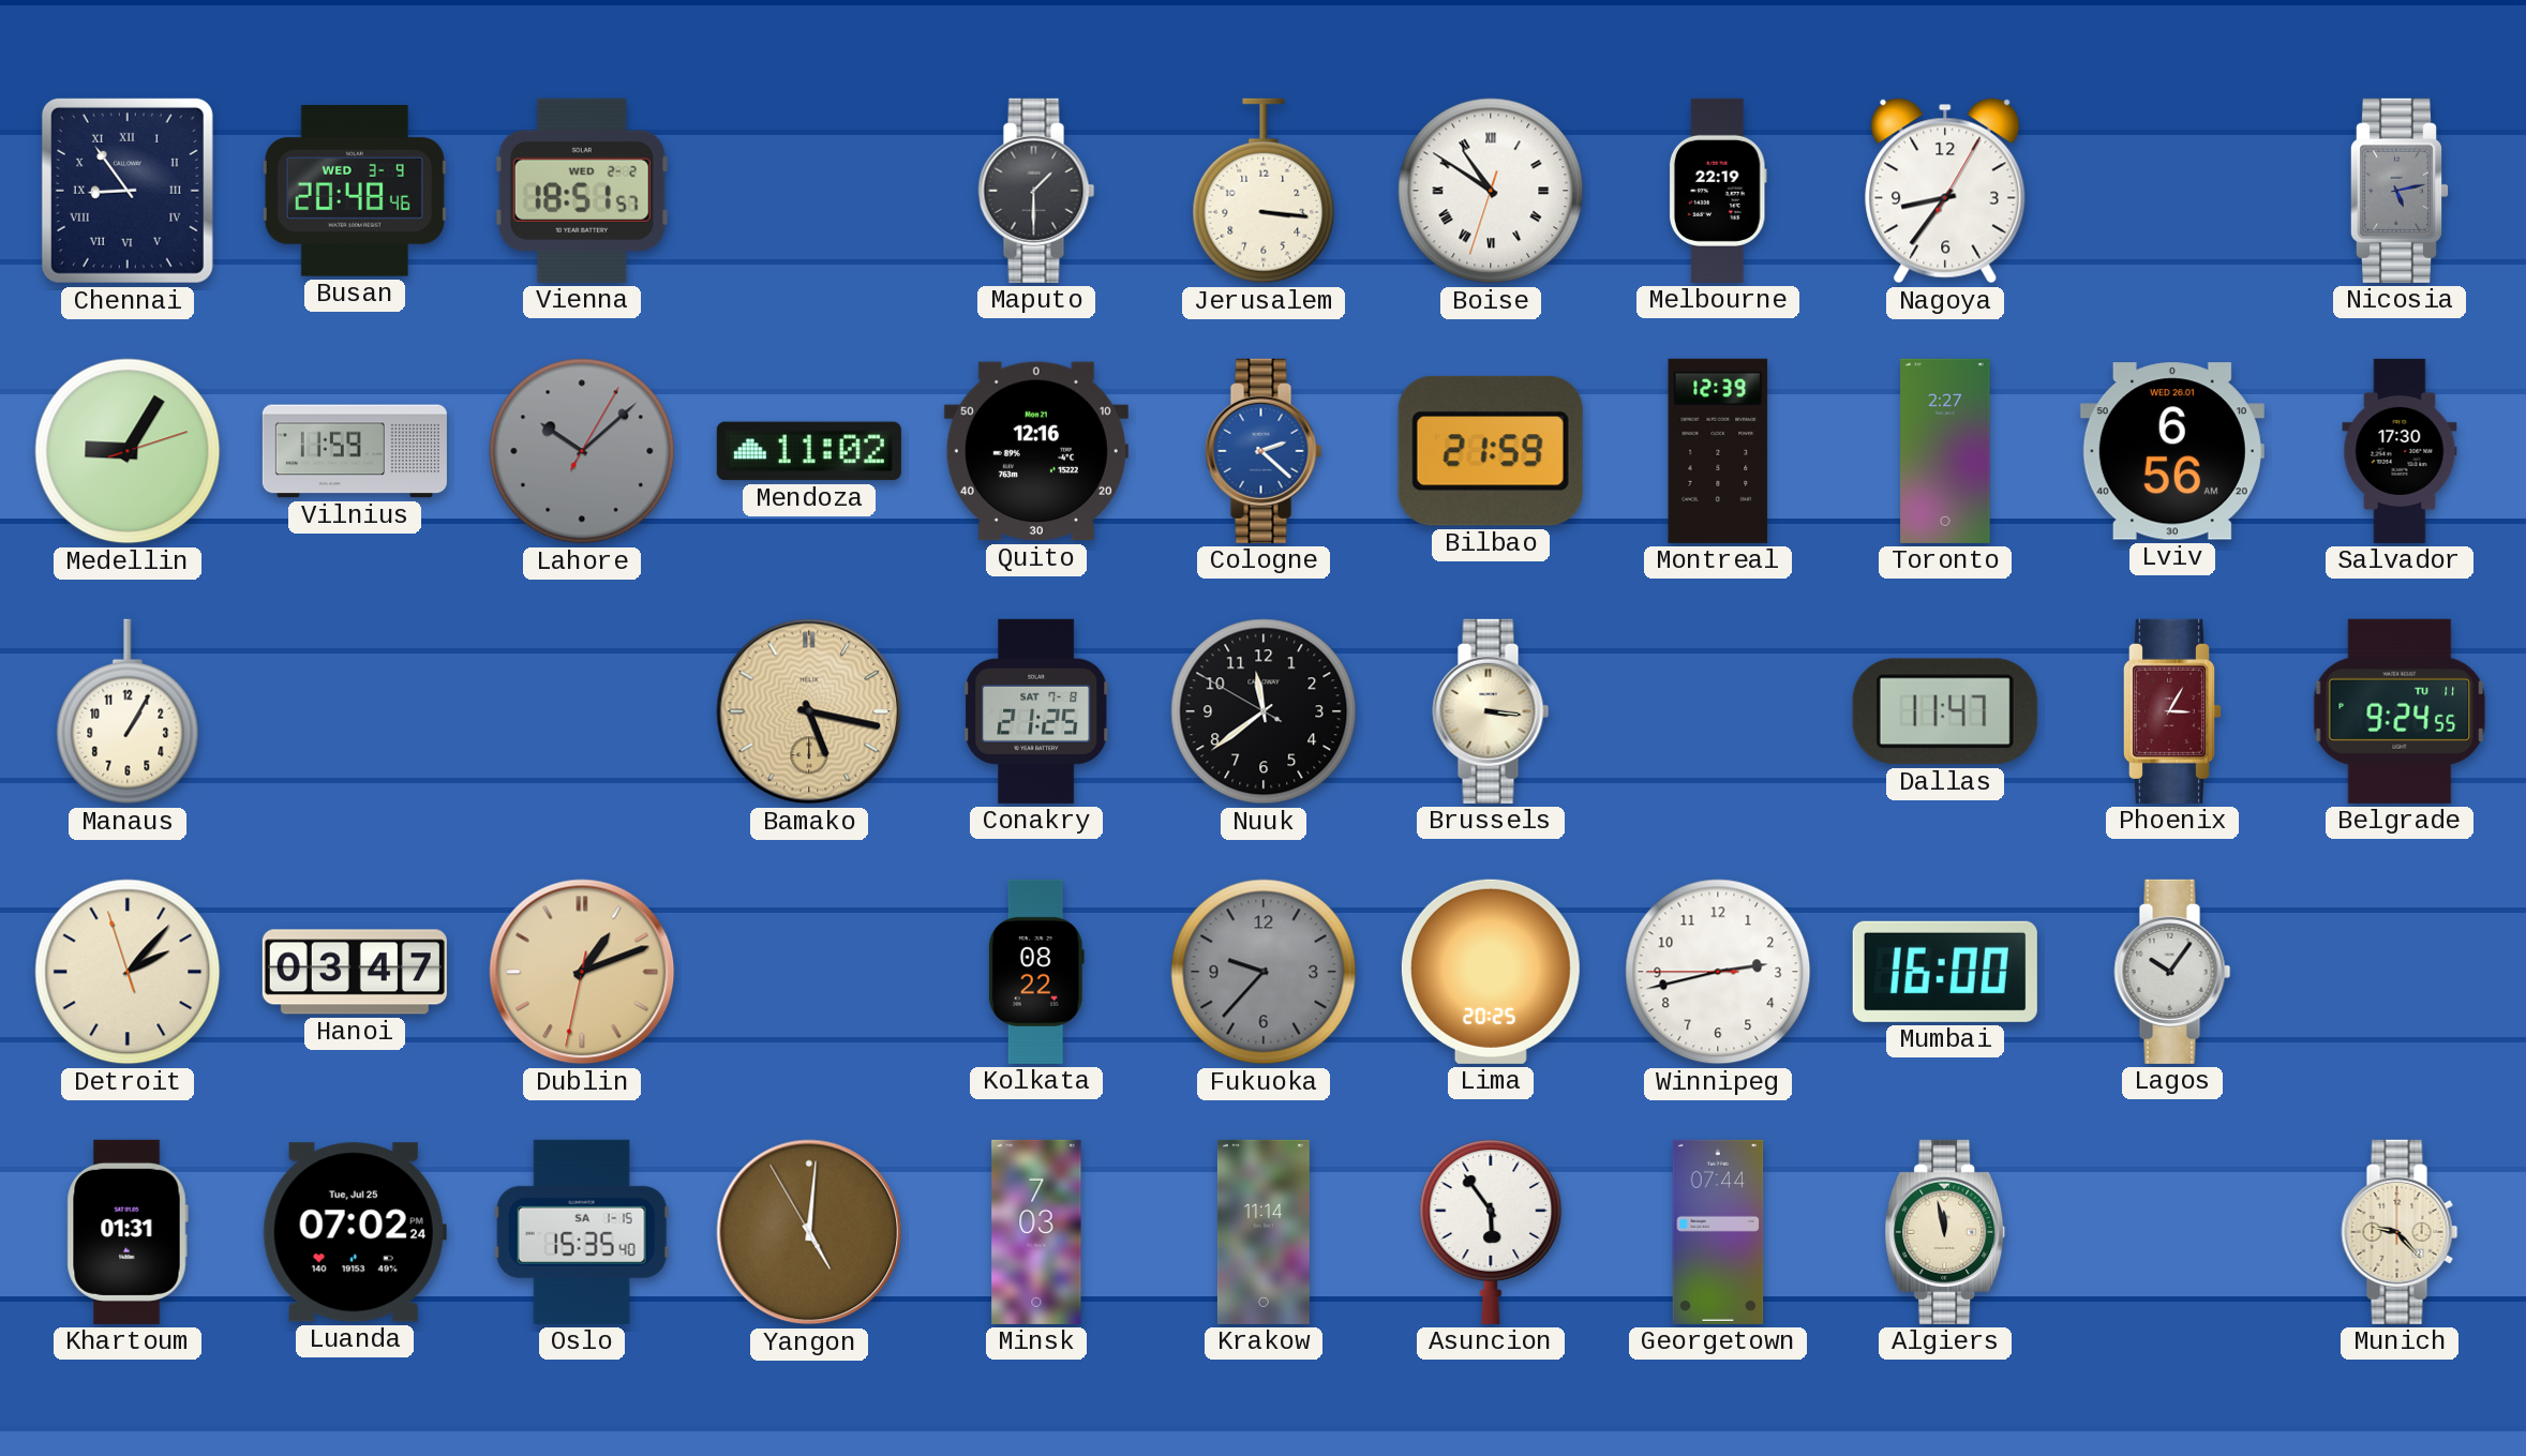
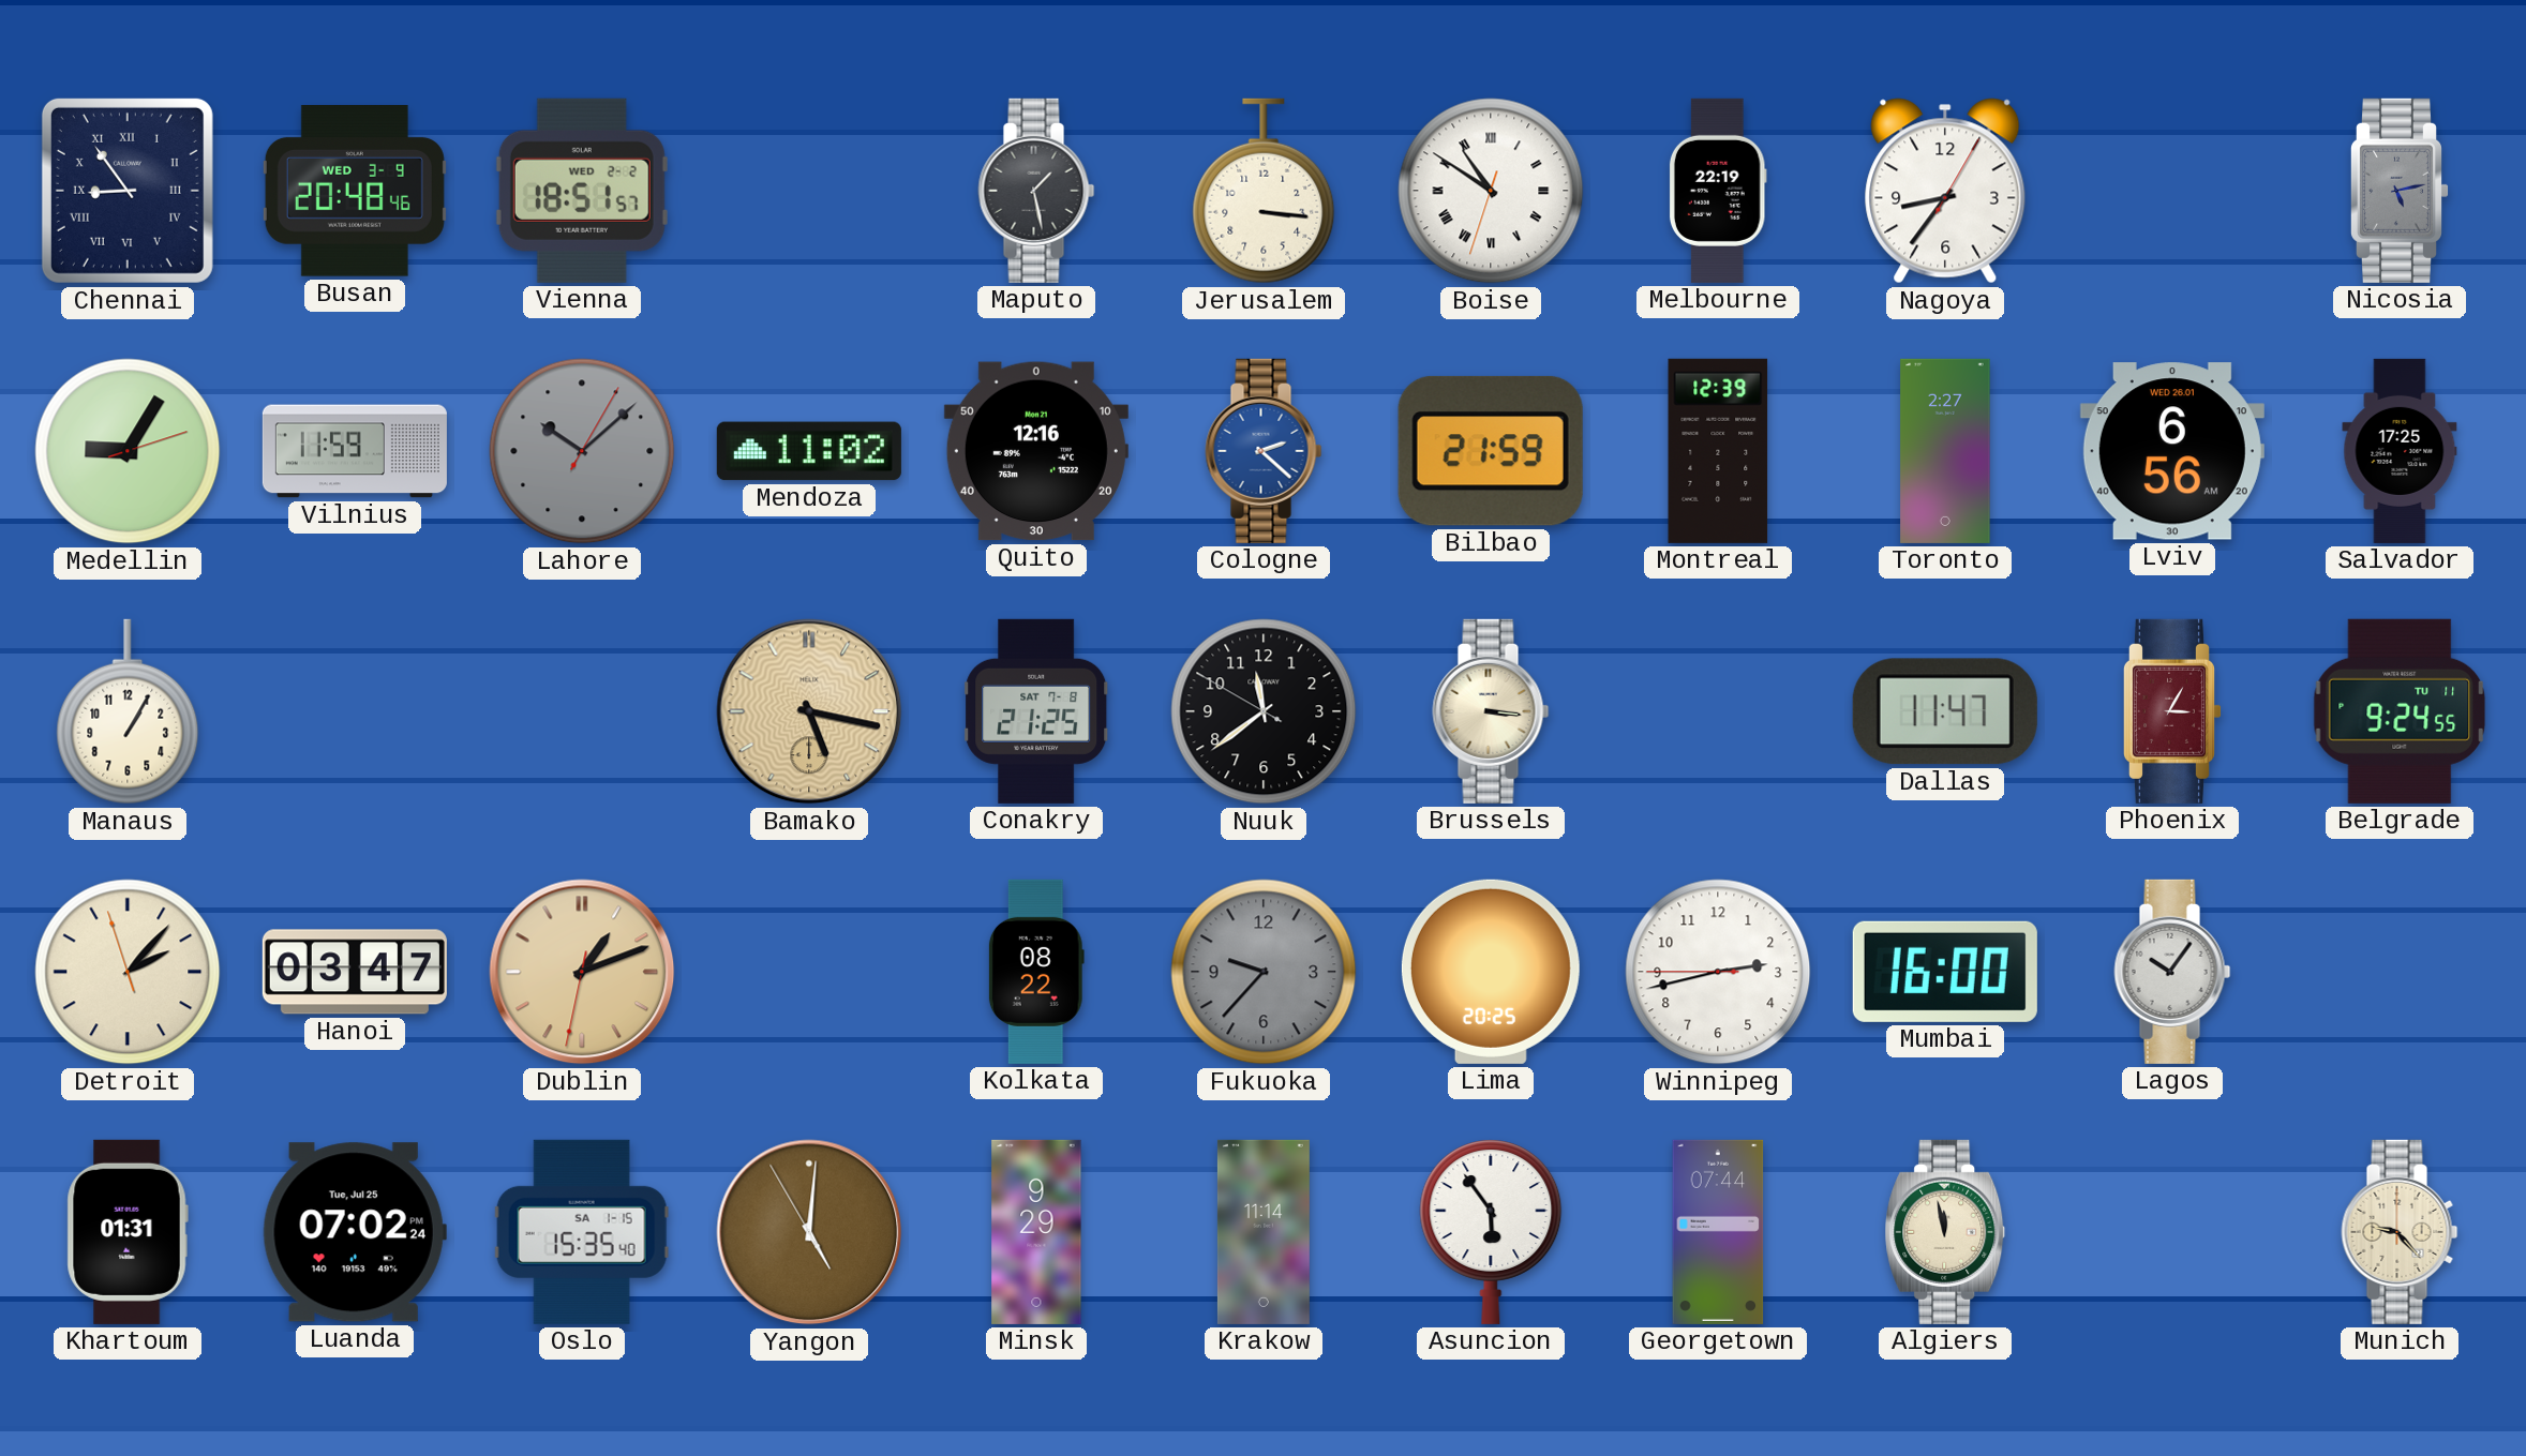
Maputo: 1:30 -> 1:28
Salvador: 17:30 -> 17:25
Minsk: 7:03 -> 9:29
